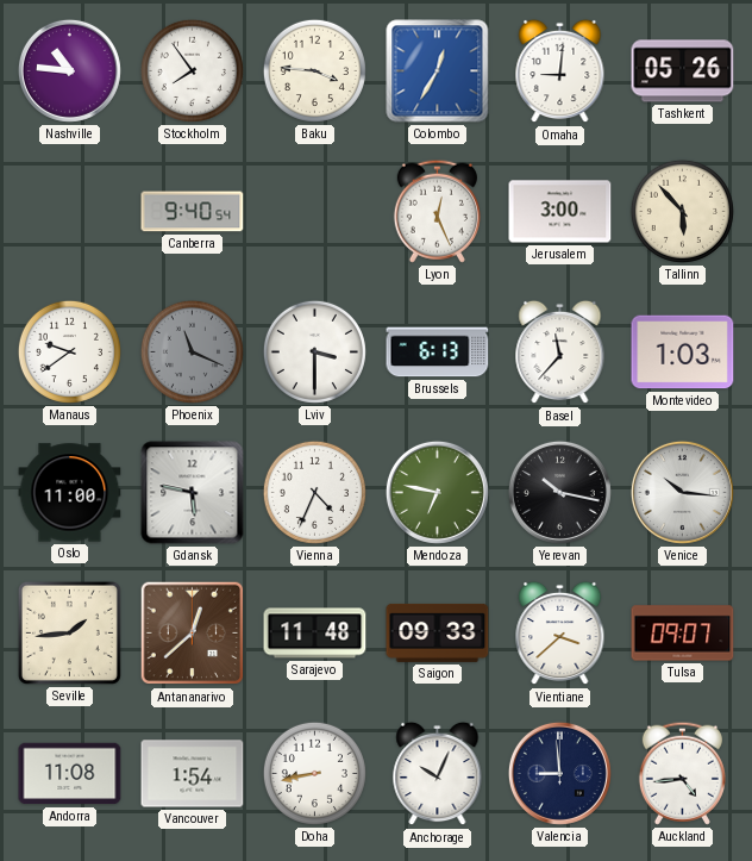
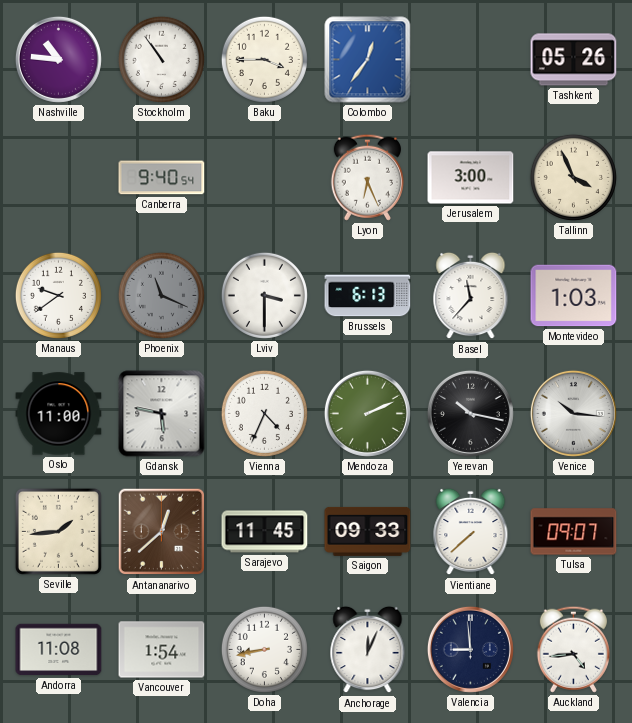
Stockholm: 7:54 -> 10:54
Baku: 3:46 -> 3:45
Colombo: 12:35 -> 12:36
Omaha: 9:01 -> none
Lyon: 12:26 -> 6:26
Tallinn: 5:53 -> 3:56
Mendoza: 6:47 -> 2:11
Sarajevo: 11:48 -> 11:45
Vientiane: 3:38 -> 7:38
Anchorage: 10:04 -> 12:04
